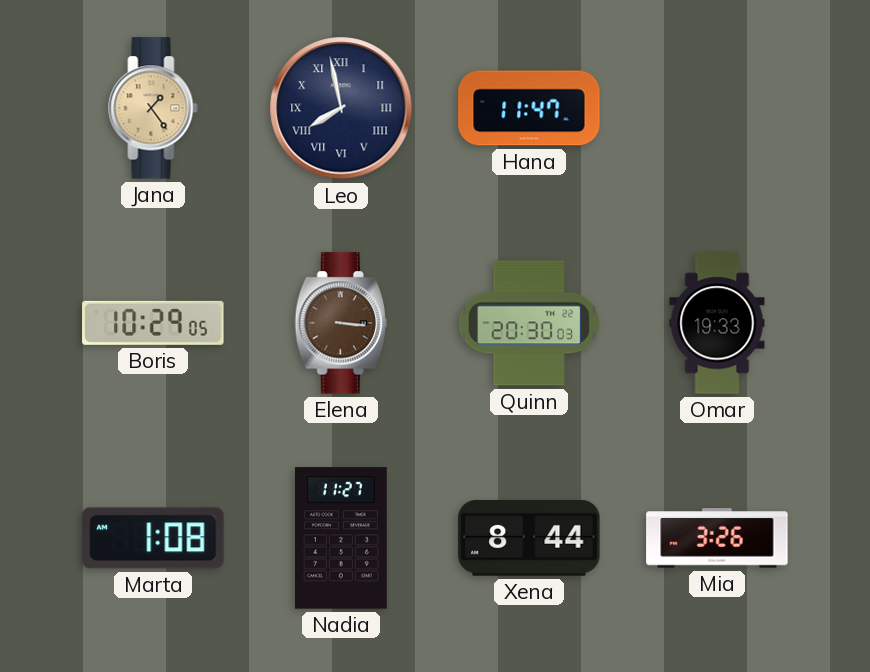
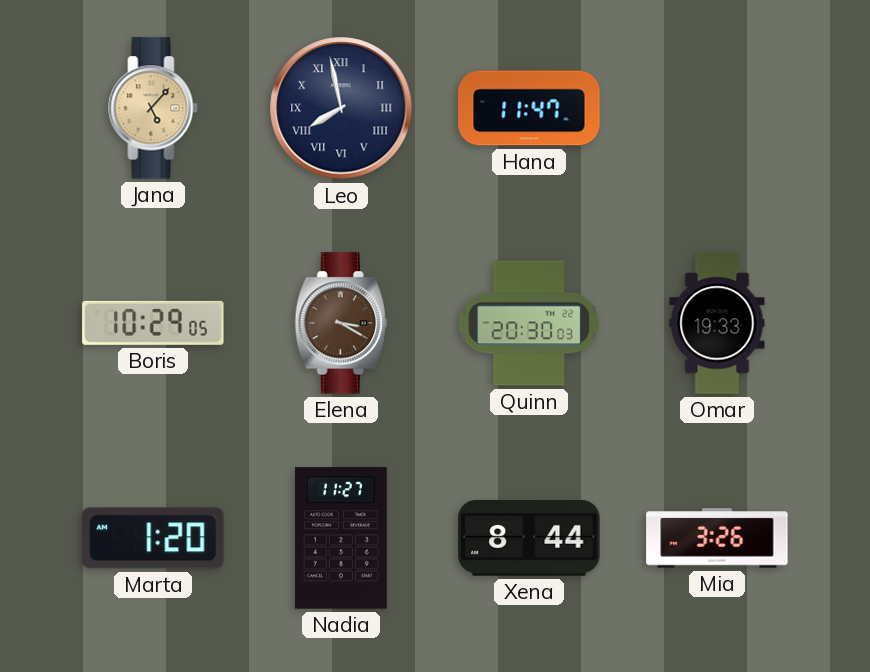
Jana: 1:24 -> 5:07
Elena: 3:16 -> 3:20
Marta: 1:08 -> 1:20
